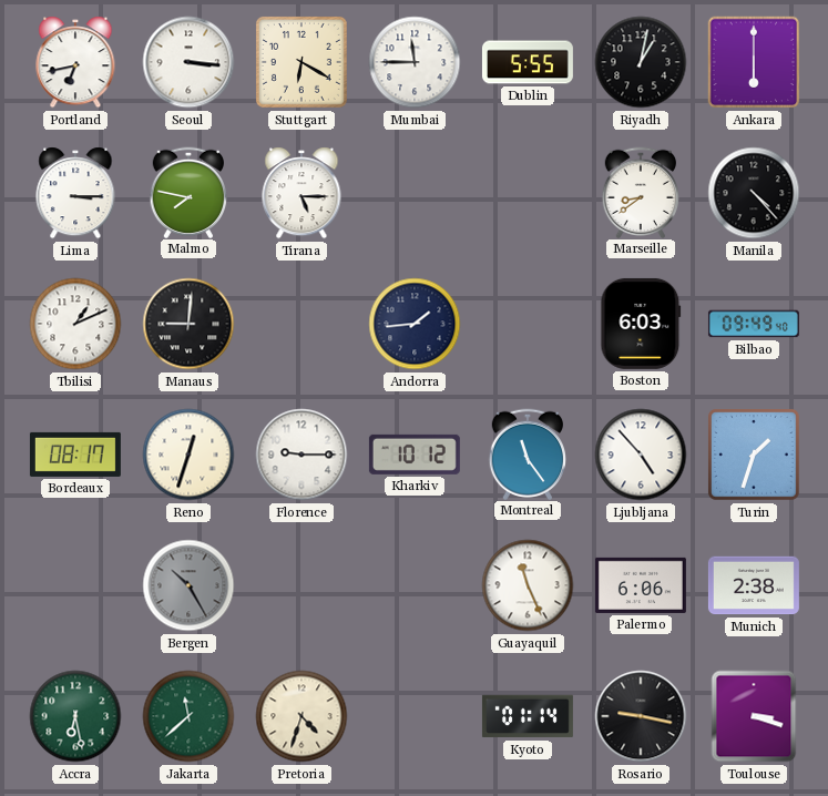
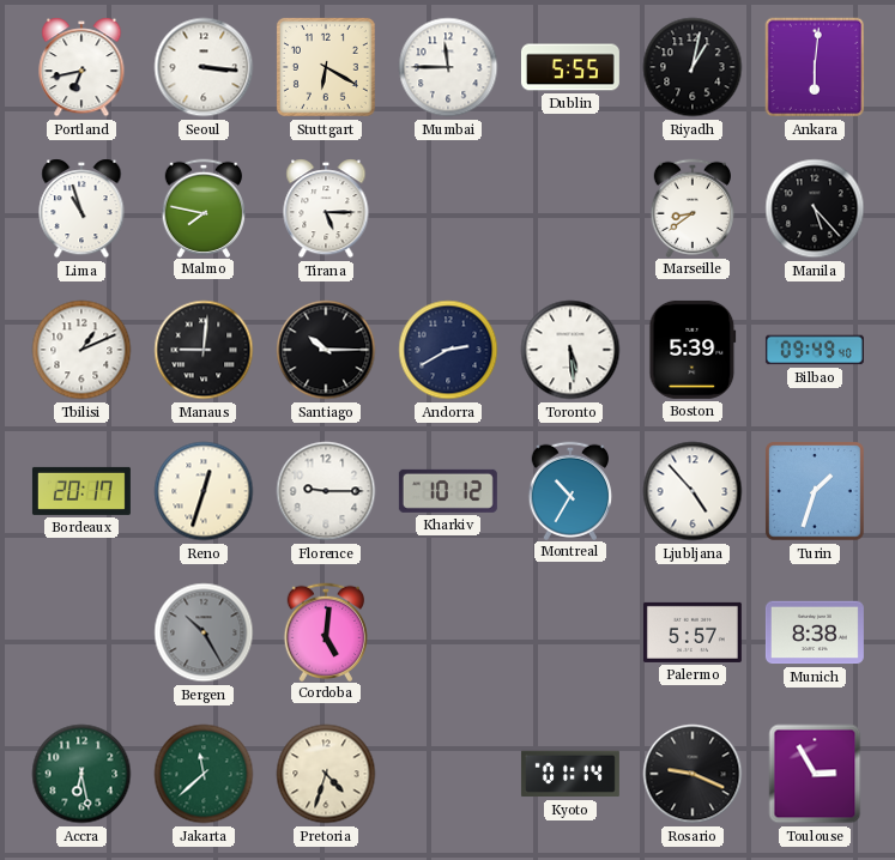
Ankara: 6:00 -> 6:01
Lima: 3:15 -> 10:57
Manila: 4:23 -> 5:23
Santiago: none -> 10:15
Andorra: 1:44 -> 2:40
Toronto: none -> 5:29
Boston: 6:03 -> 5:39
Bordeaux: 08:17 -> 20:17
Montreal: 11:24 -> 10:35
Cordoba: none -> 5:01
Guayaquil: 11:26 -> none
Palermo: 6:06 -> 5:57
Munich: 2:38 -> 8:38
Rosario: 9:17 -> 9:19
Toulouse: 3:18 -> 2:55
